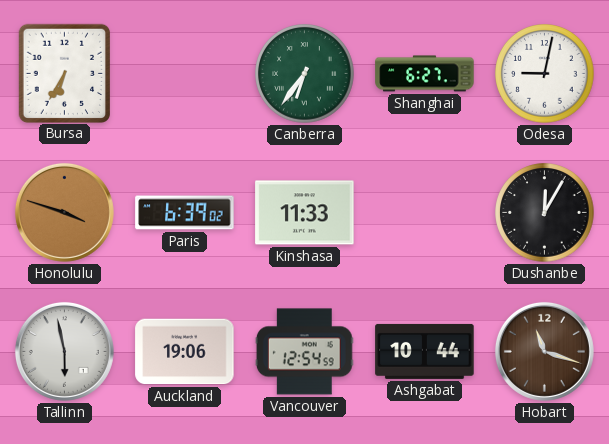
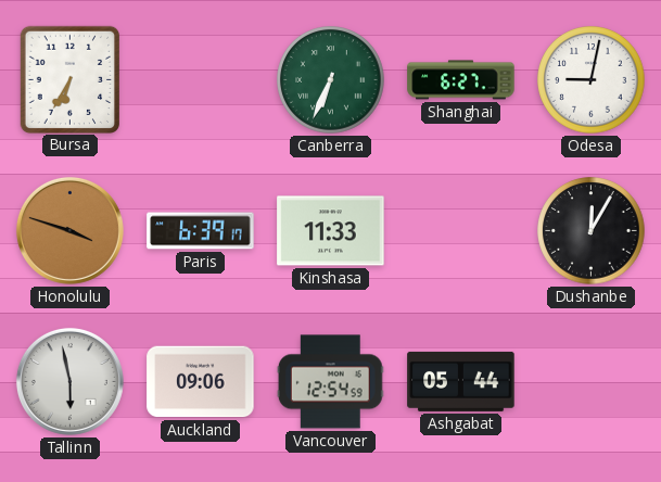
Canberra: 6:36 -> 6:34
Paris: 6:39:02 -> 6:39:17
Auckland: 19:06 -> 09:06
Ashgabat: 10:44 -> 05:44
Hobart: 11:18 -> none
